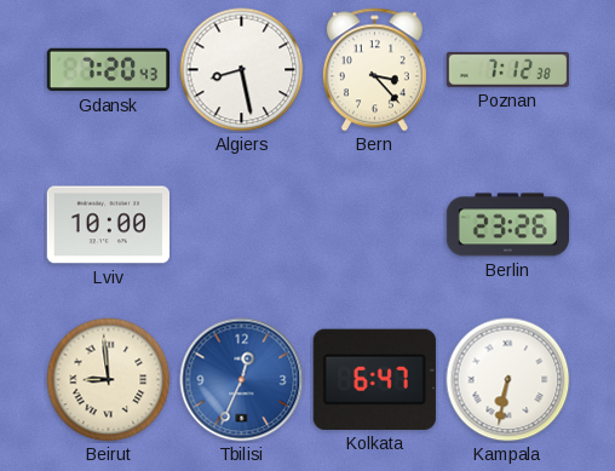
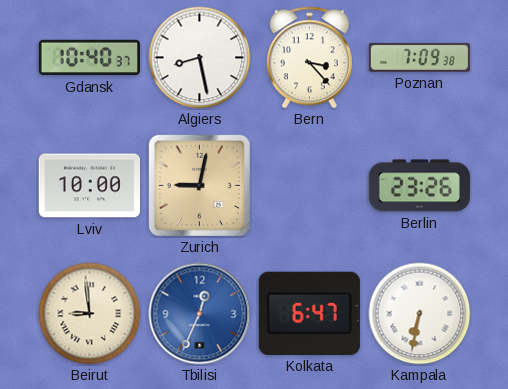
Gdansk: 7:20 -> 10:40
Poznan: 7:12 -> 7:09
Zurich: none -> 9:02
